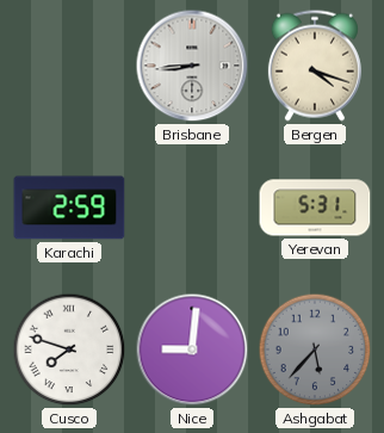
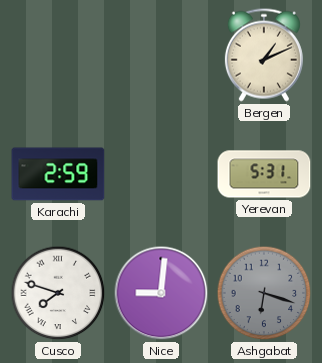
Brisbane: 8:44 -> none
Bergen: 4:18 -> 1:11
Ashgabat: 5:37 -> 6:18
